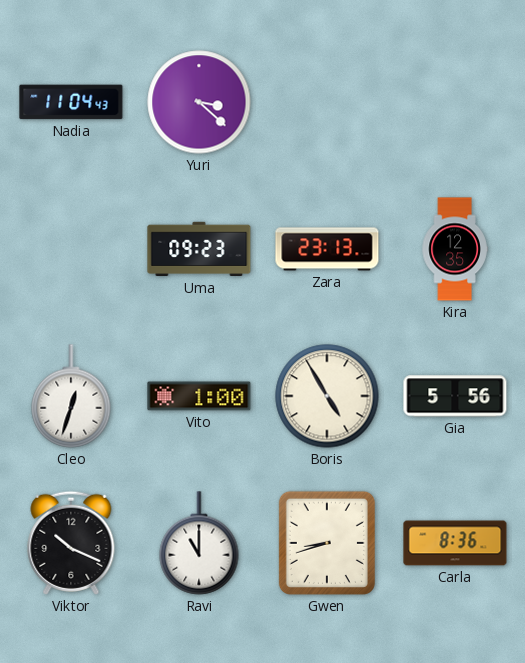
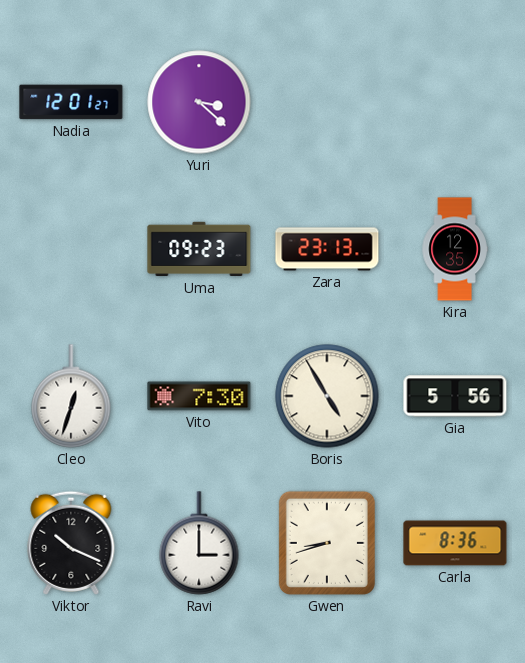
Nadia: 11:04 -> 12:01
Vito: 1:00 -> 7:30
Ravi: 11:00 -> 3:00
